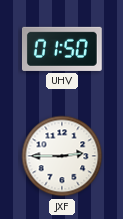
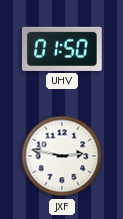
JXF: 2:45 -> 2:47
